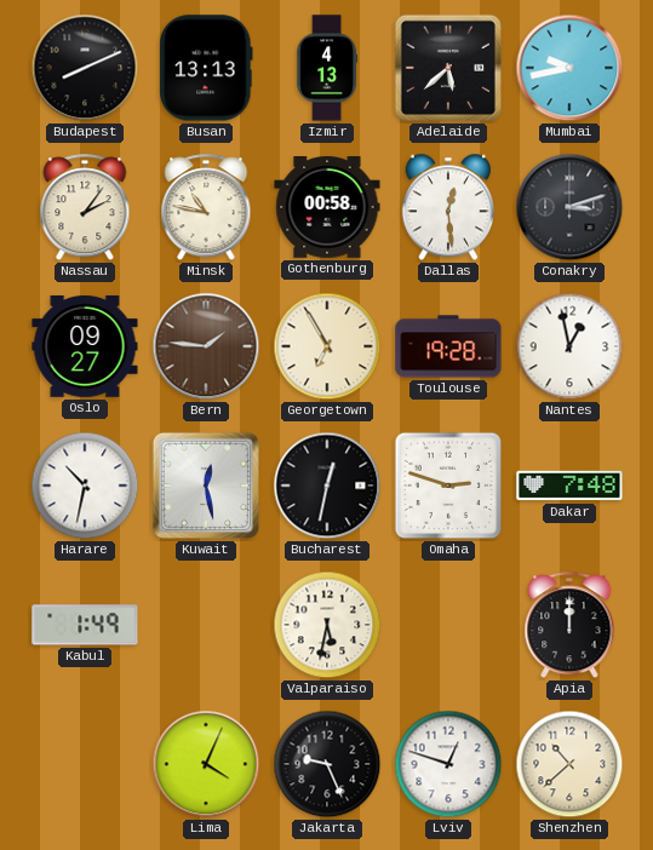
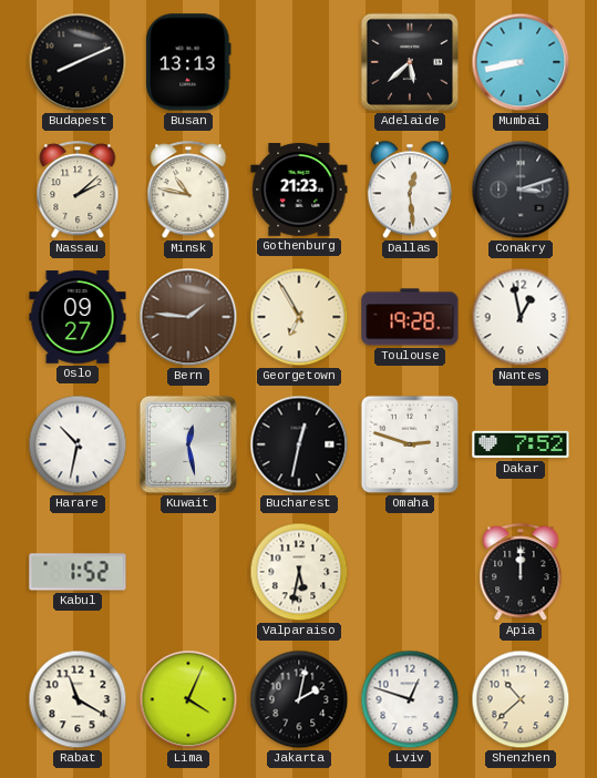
Izmir: 4:13 -> none
Mumbai: 9:43 -> 8:43
Nassau: 2:06 -> 2:08
Gothenburg: 00:58 -> 21:23
Dakar: 7:48 -> 7:52
Kabul: 1:49 -> 1:52
Rabat: none -> 11:20
Jakarta: 9:26 -> 2:02
